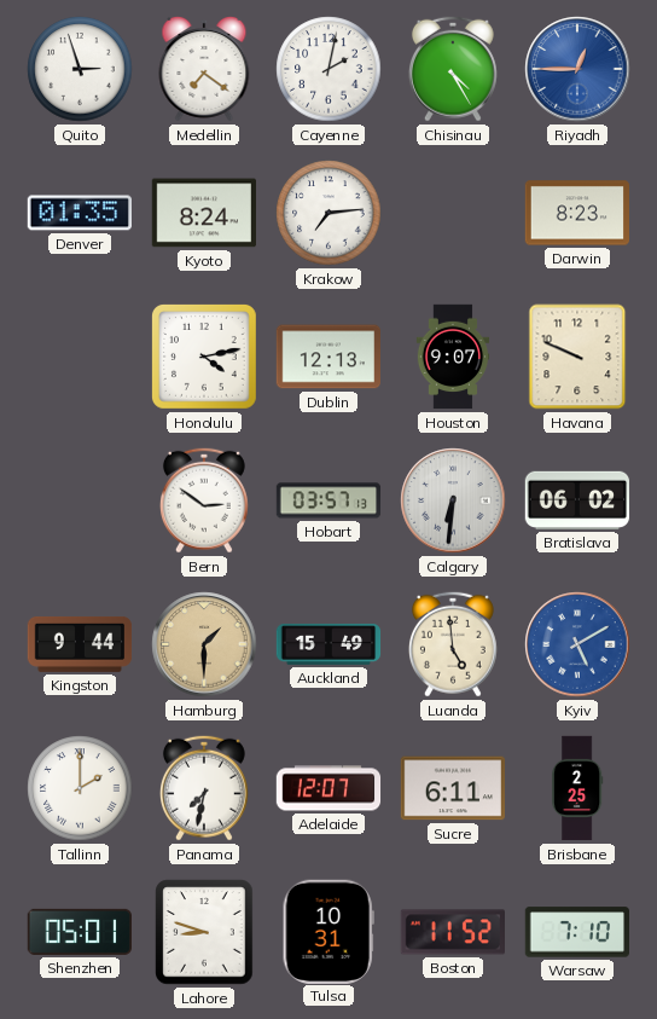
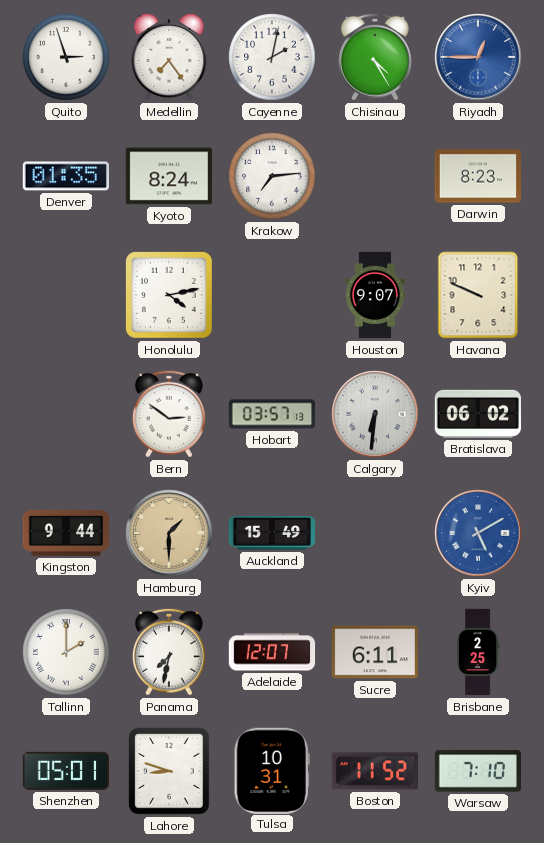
Medellin: 7:21 -> 7:24
Dublin: 12:13 -> none
Luanda: 4:59 -> none
